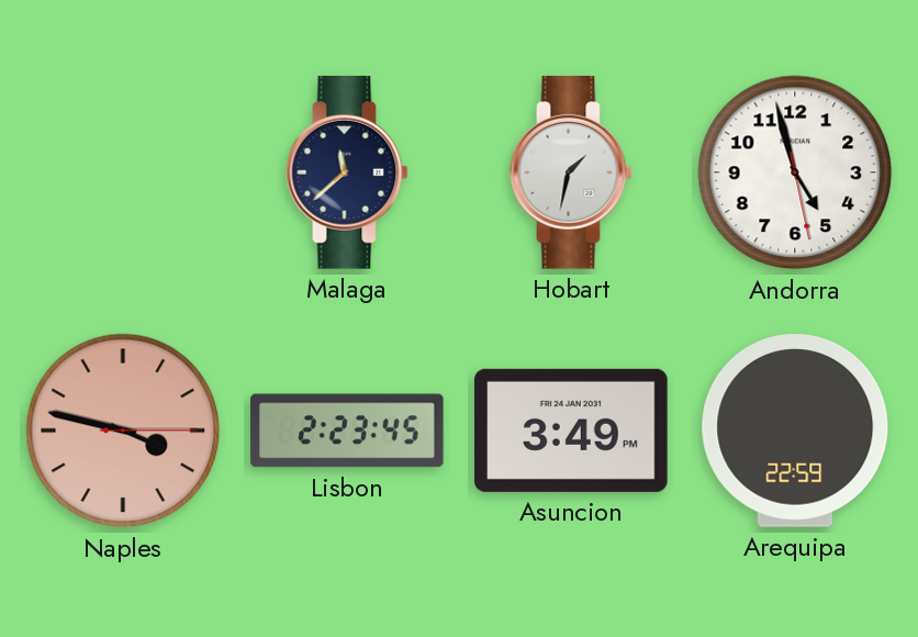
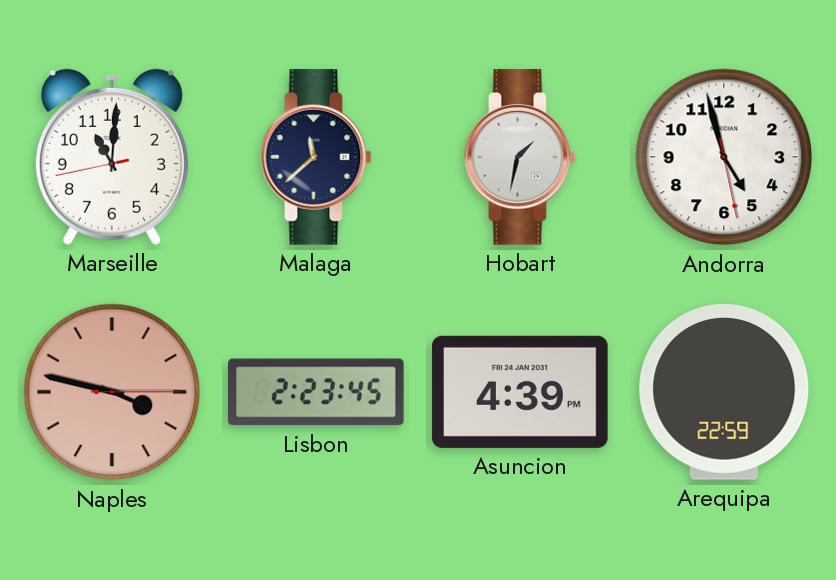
Marseille: none -> 11:00
Asuncion: 3:49 -> 4:39
